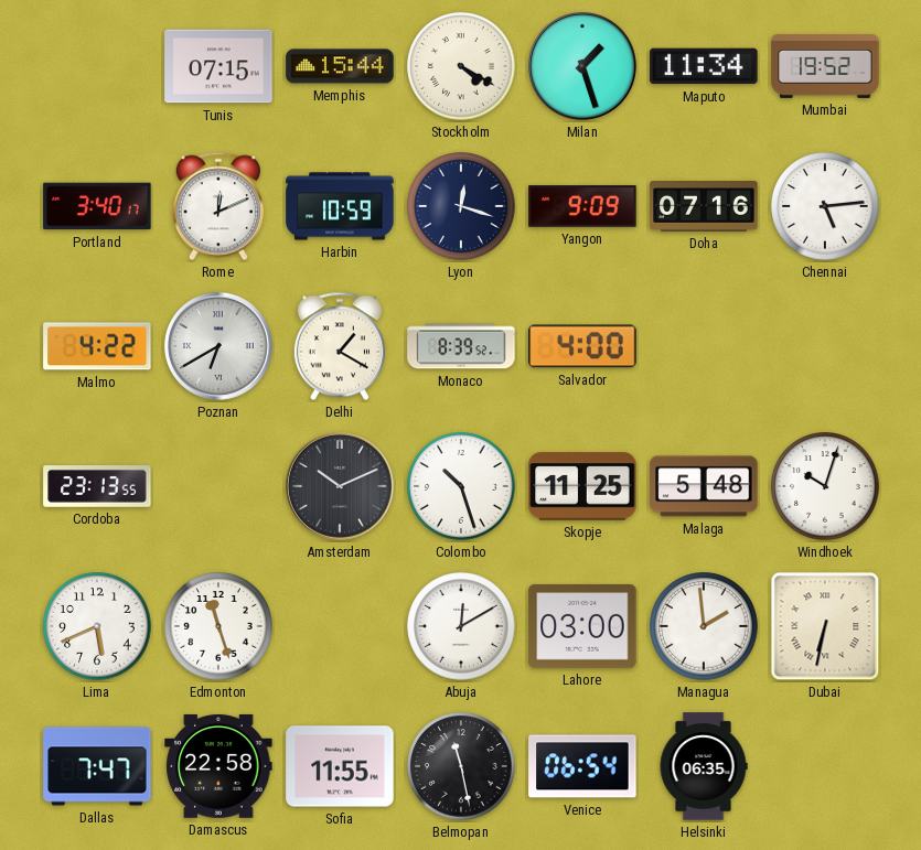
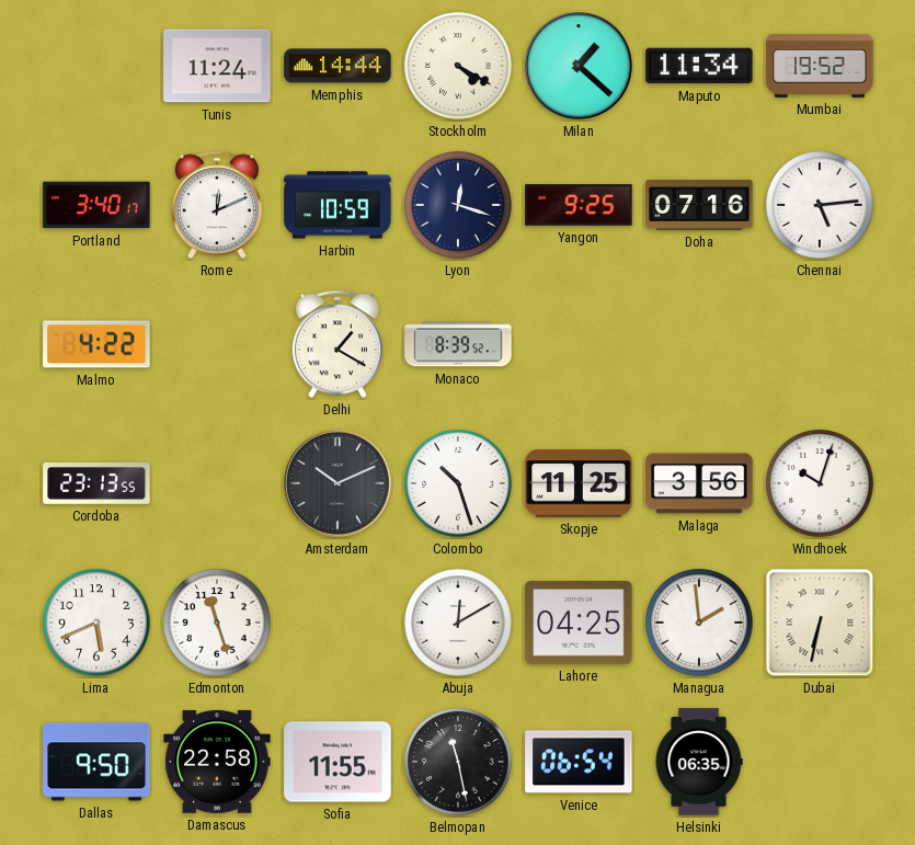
Tunis: 07:15 -> 11:24
Memphis: 15:44 -> 14:44
Milan: 1:27 -> 1:22
Yangon: 9:09 -> 9:25
Poznan: 6:40 -> none
Salvador: 4:00 -> none
Malaga: 5:48 -> 3:56
Lahore: 03:00 -> 04:25
Dallas: 7:47 -> 9:50
